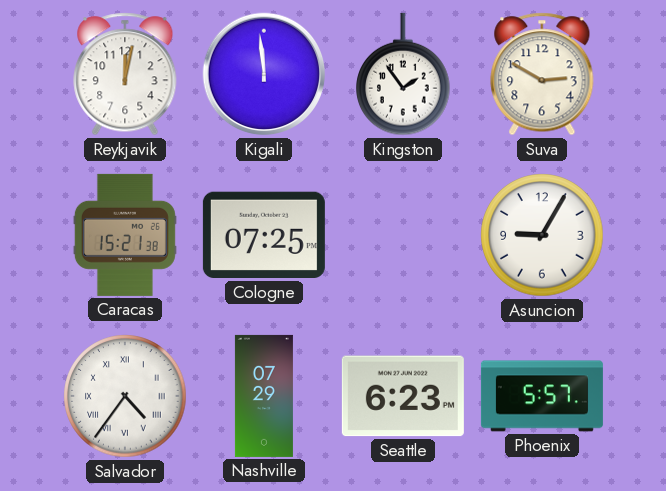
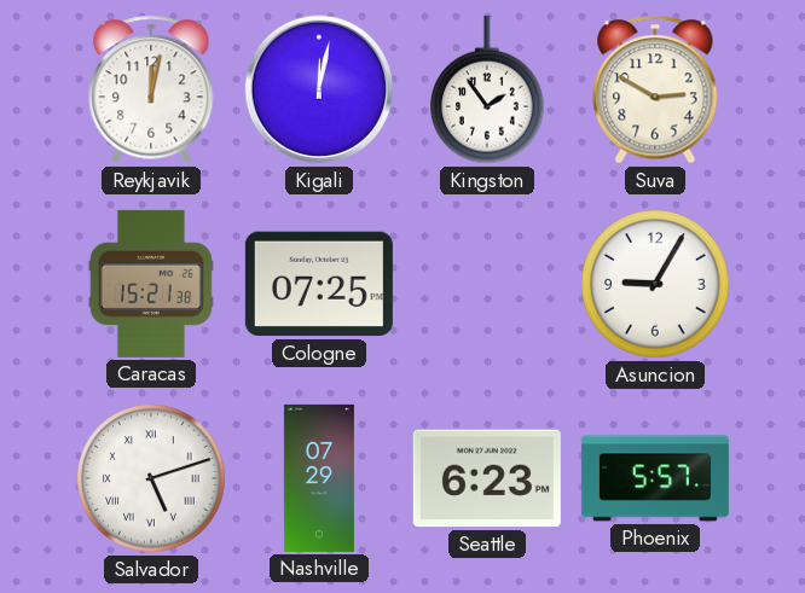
Kigali: 11:59 -> 12:02
Salvador: 4:36 -> 5:12
